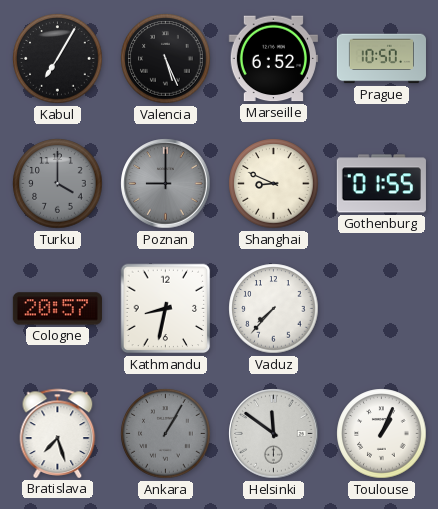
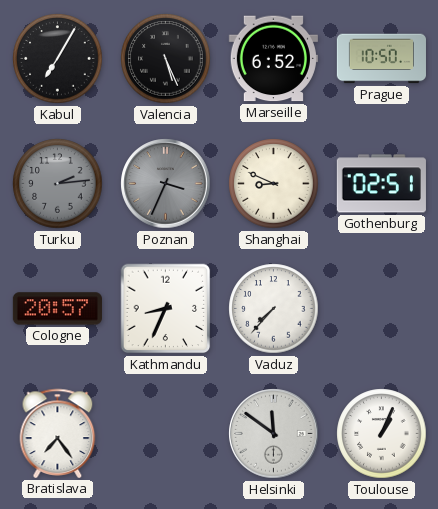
Turku: 4:00 -> 2:14
Poznan: 9:00 -> 3:34
Gothenburg: 01:55 -> 02:51
Kathmandu: 8:32 -> 8:34
Bratislava: 7:27 -> 7:24
Ankara: 1:05 -> none
